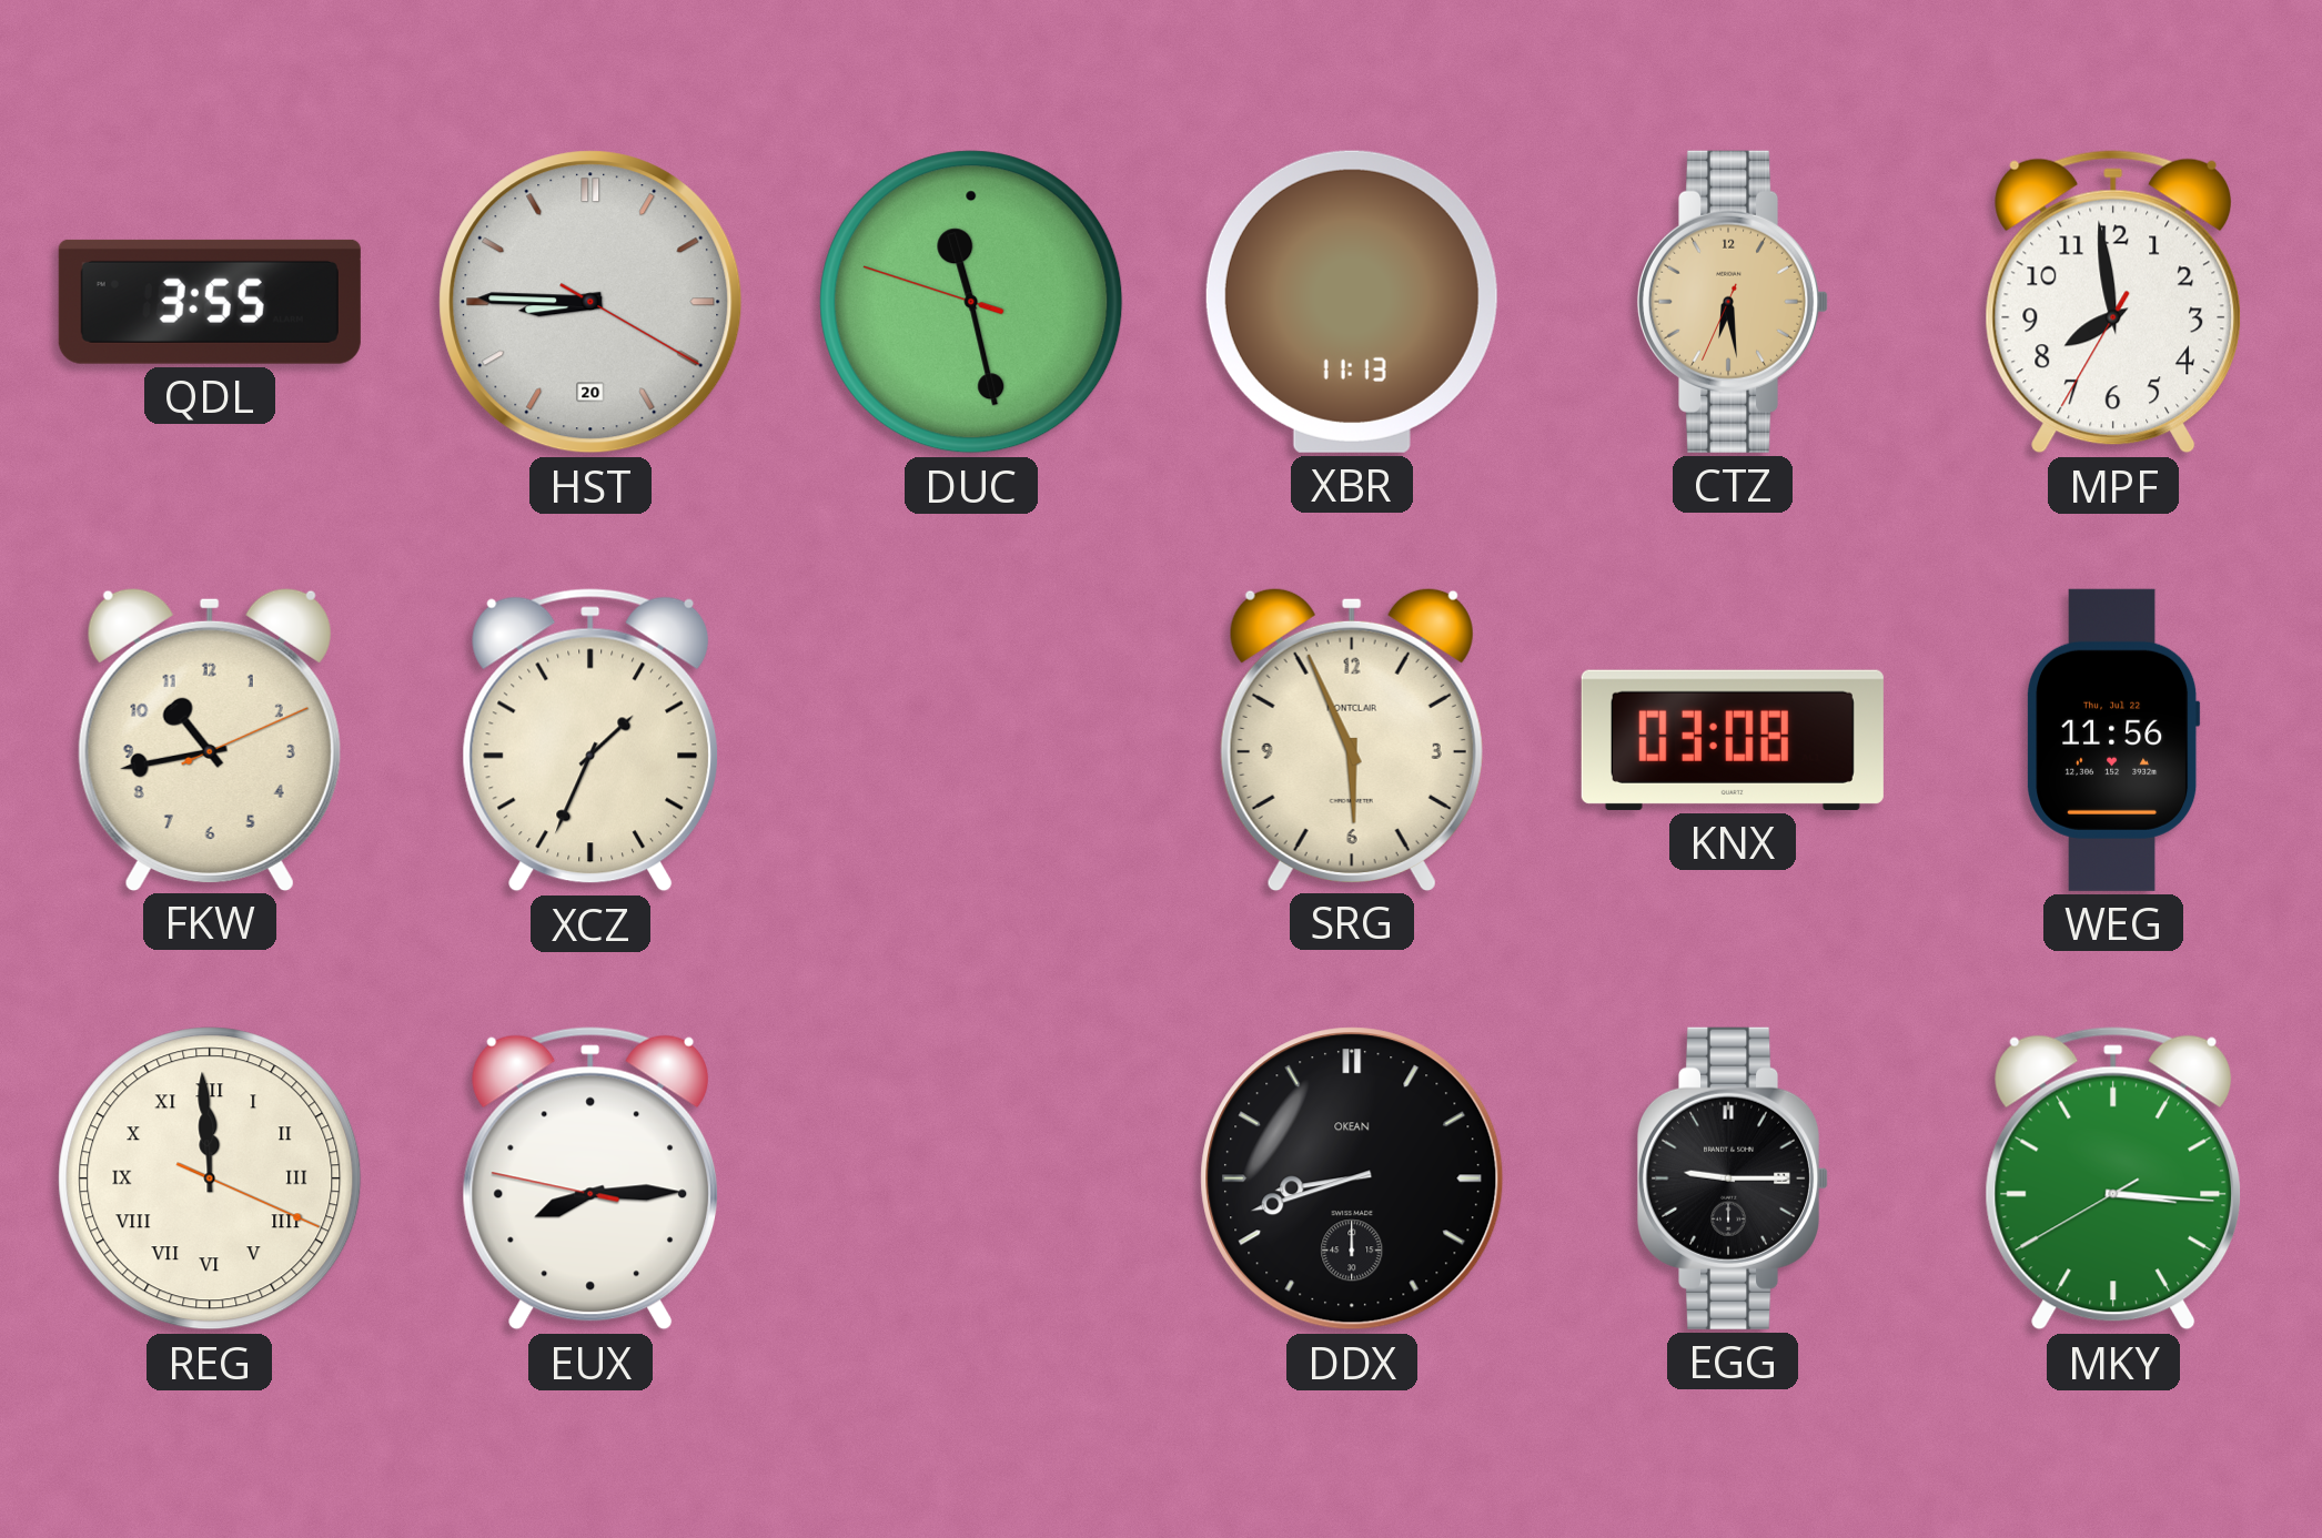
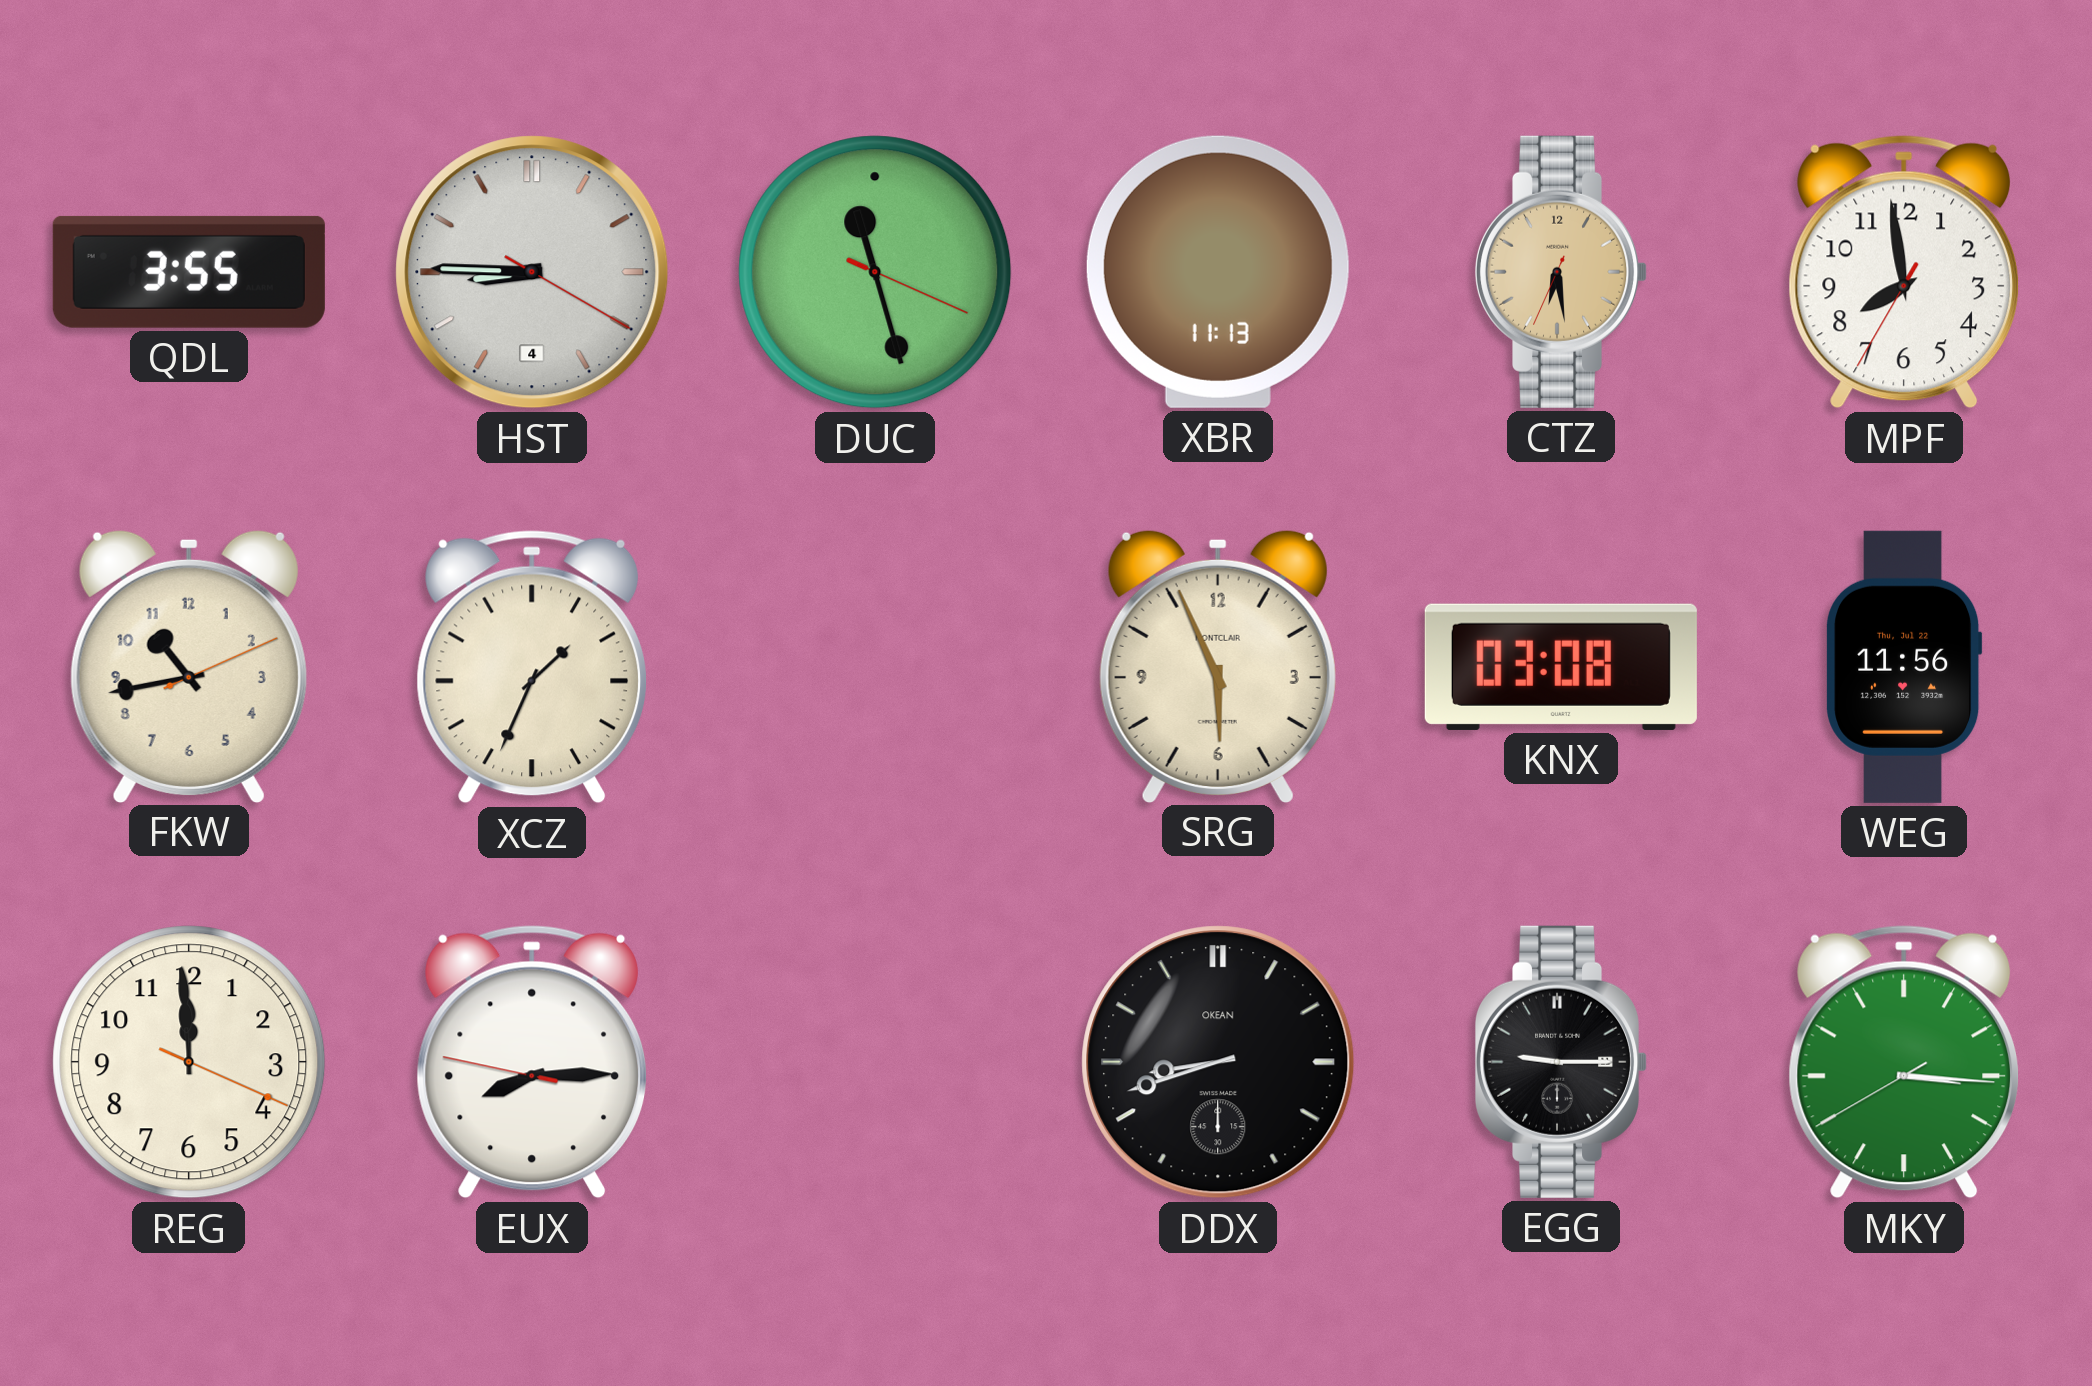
HST date: 20 -> 4
DUC: 11:27:48 -> 11:27:19
REG numerals: Roman -> Arabic
